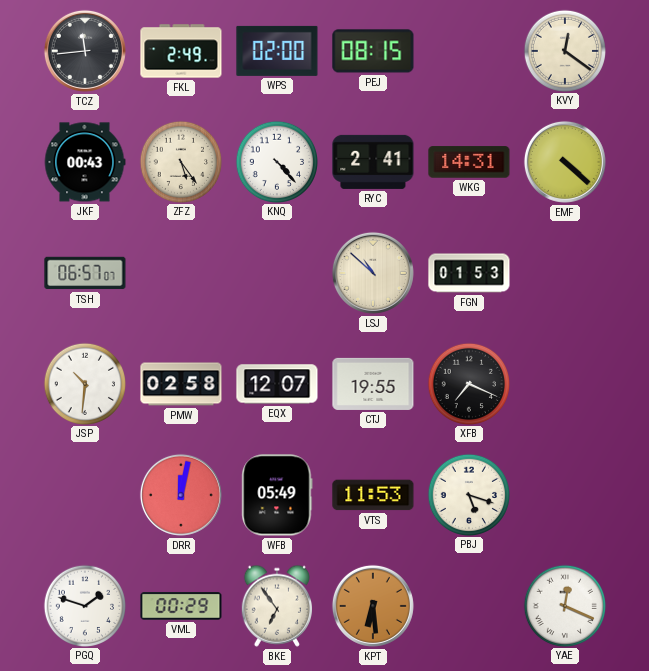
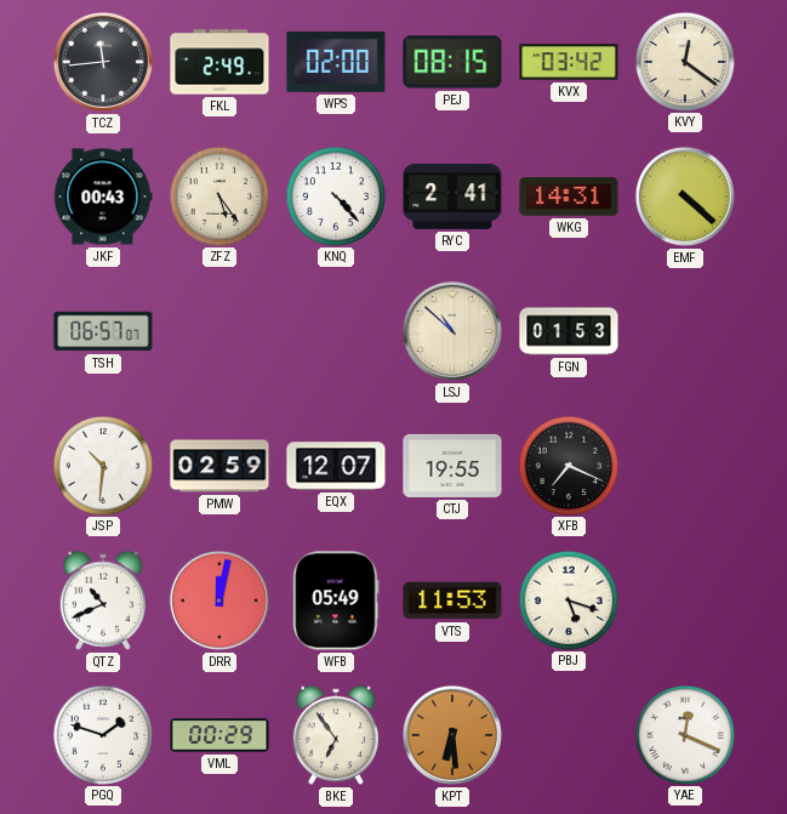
KVX: none -> 03:42
PMW: 02:58 -> 02:59
QTZ: none -> 10:41
